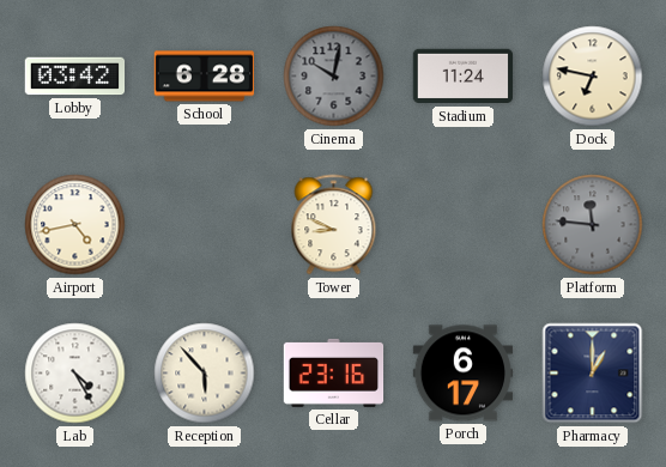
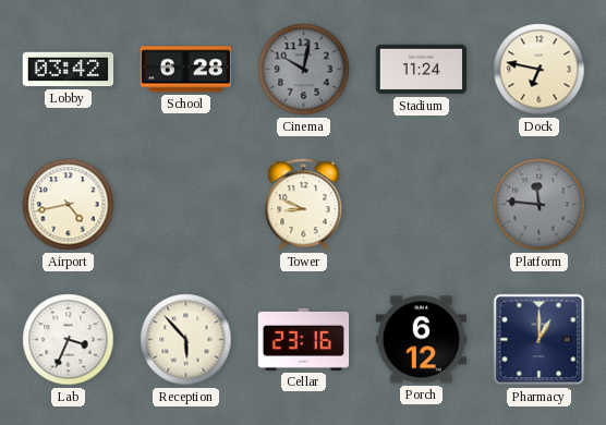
Lab: 4:25 -> 3:34
Porch: 6:17 -> 6:12
